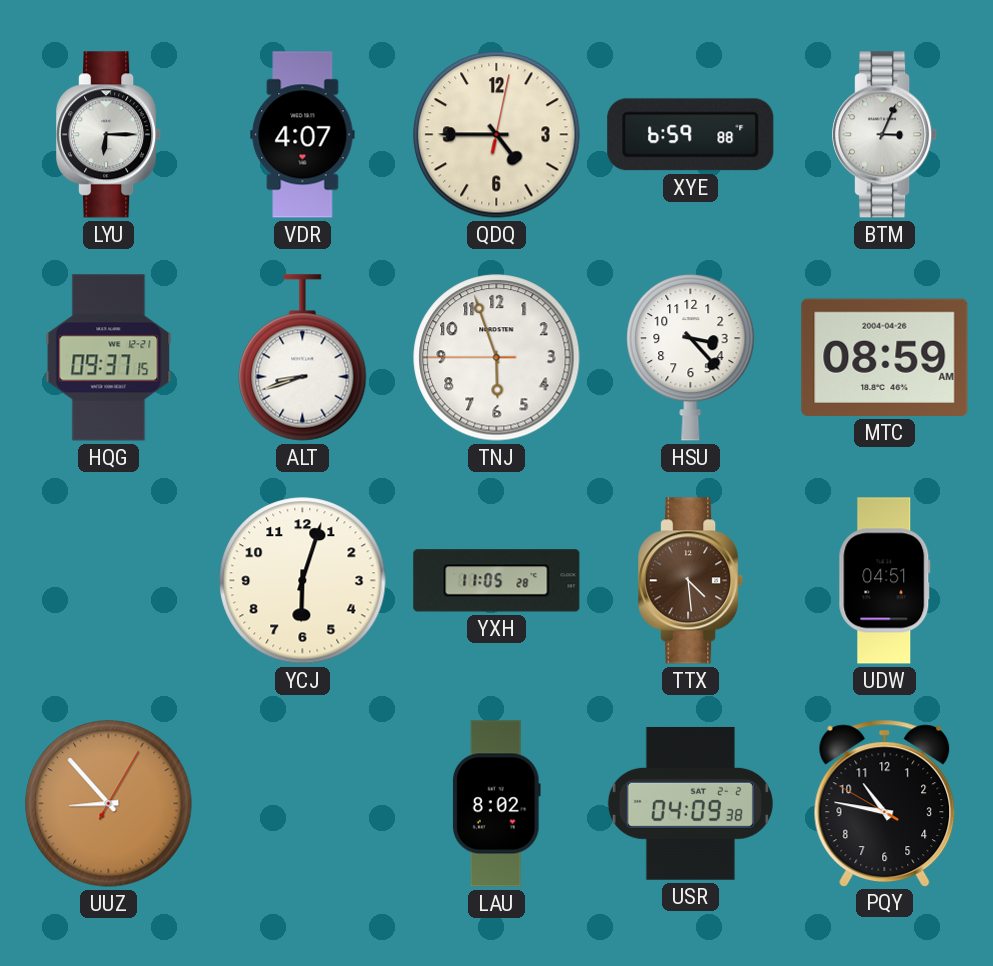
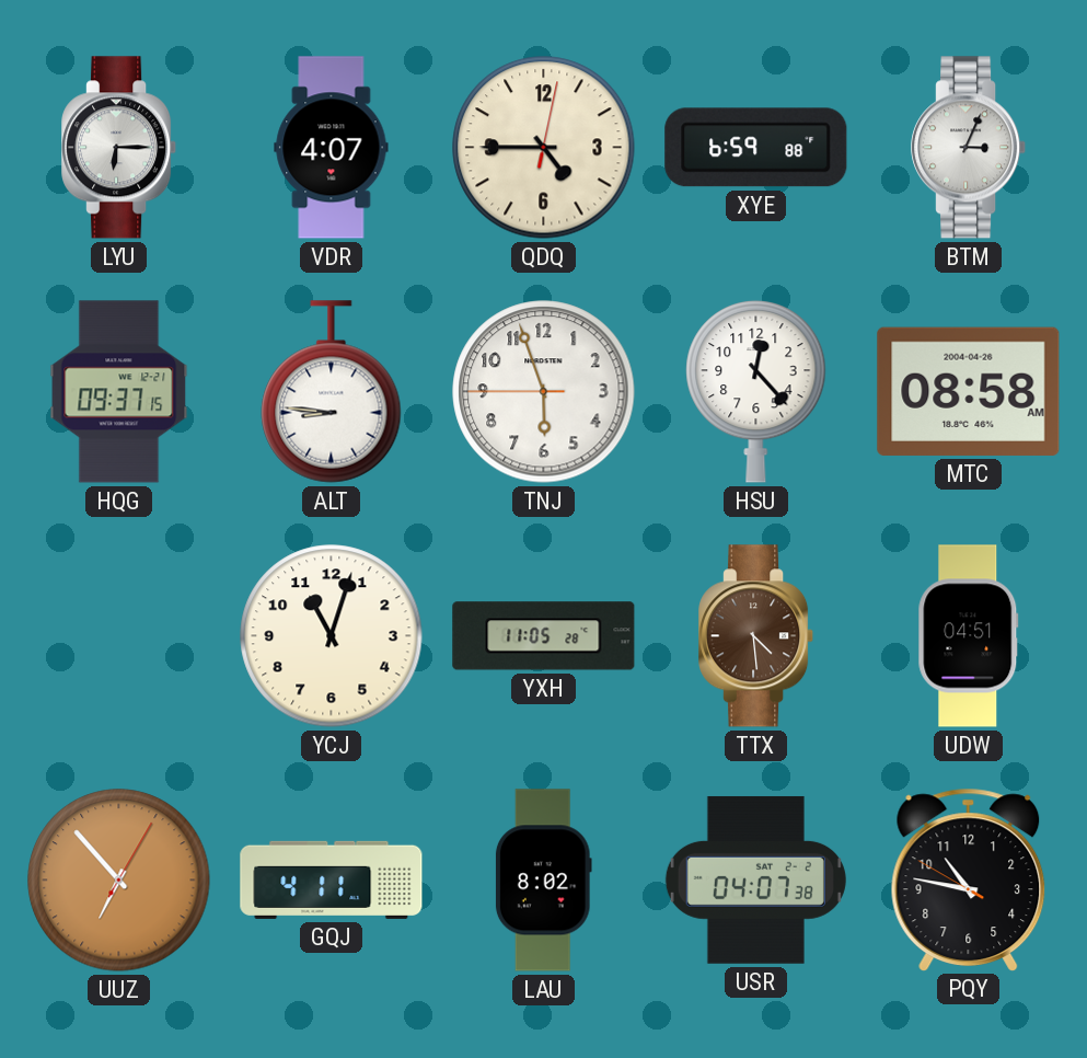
ALT: 8:42 -> 8:46
HSU: 3:23 -> 12:23
MTC: 08:59 -> 08:58
YCJ: 6:03 -> 11:03
UUZ: 8:53 -> 6:53
GQJ: none -> 4:11
USR: 04:09 -> 04:07
